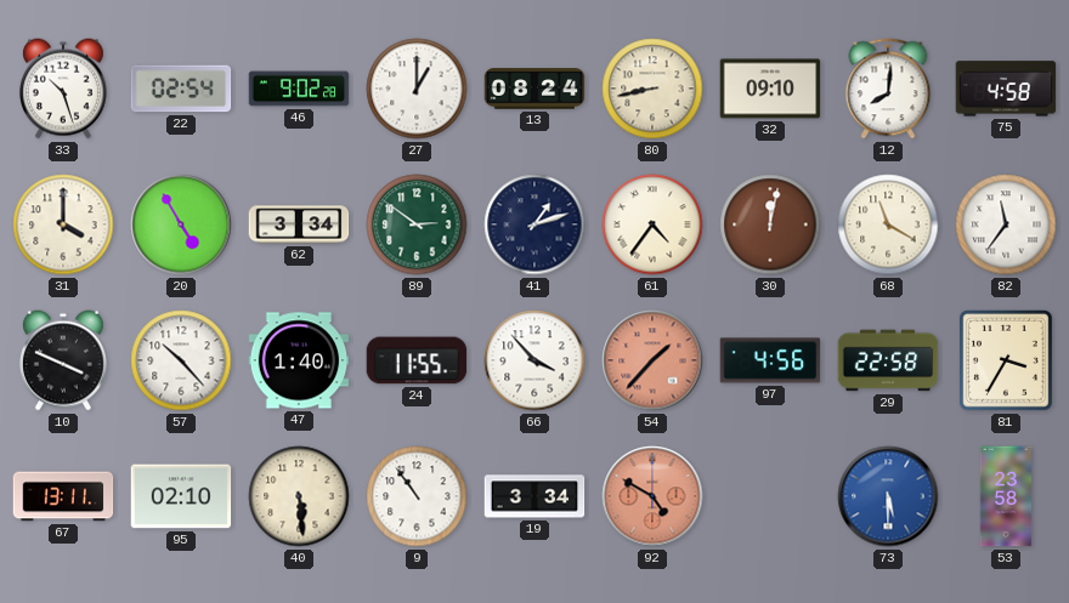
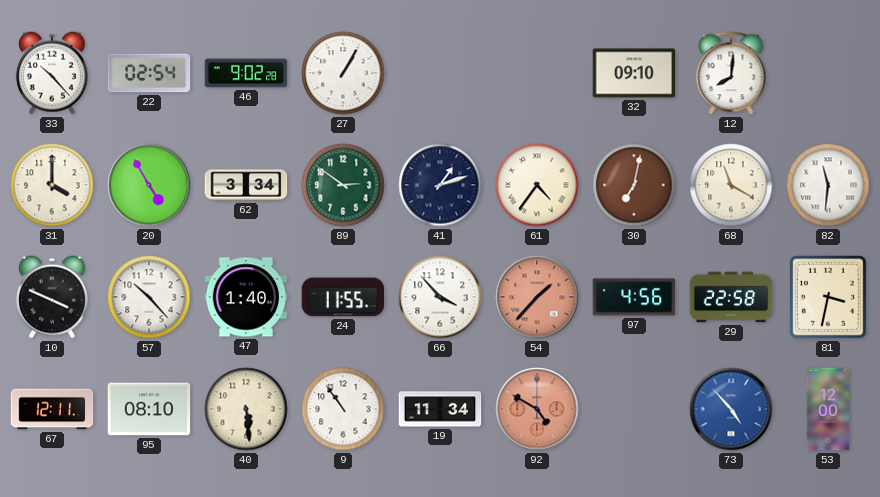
33: 10:27 -> 10:23
27: 1:00 -> 1:05
13: 08:24 -> none
80: 8:43 -> none
75: 4:58 -> none
30: 12:02 -> 7:02
82: 11:36 -> 11:31
81: 3:35 -> 3:32
67: 13:11 -> 12:11
95: 02:10 -> 08:10
19: 3:34 -> 11:34
73: 5:30 -> 4:53
53: 23:58 -> 12:00
